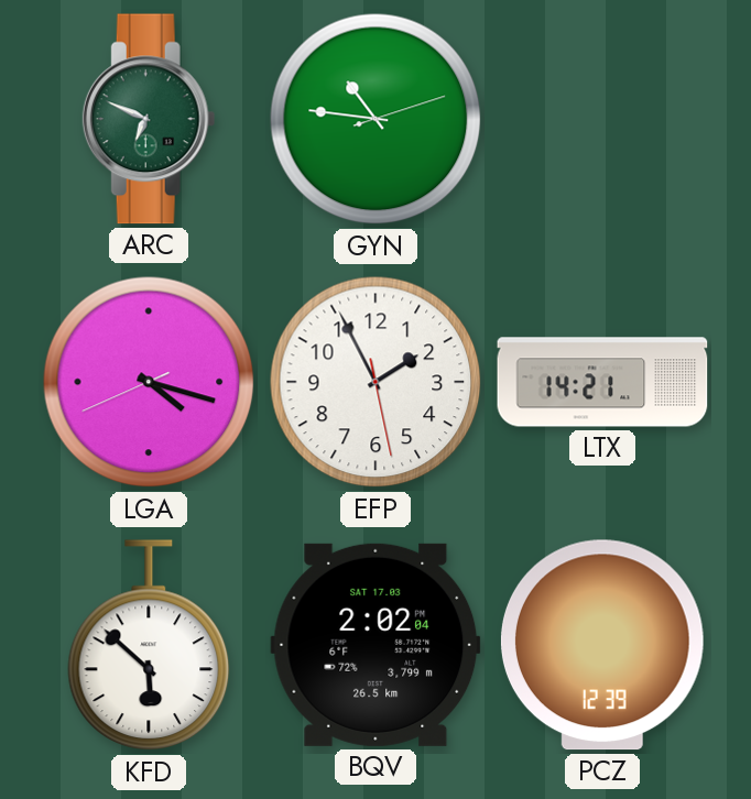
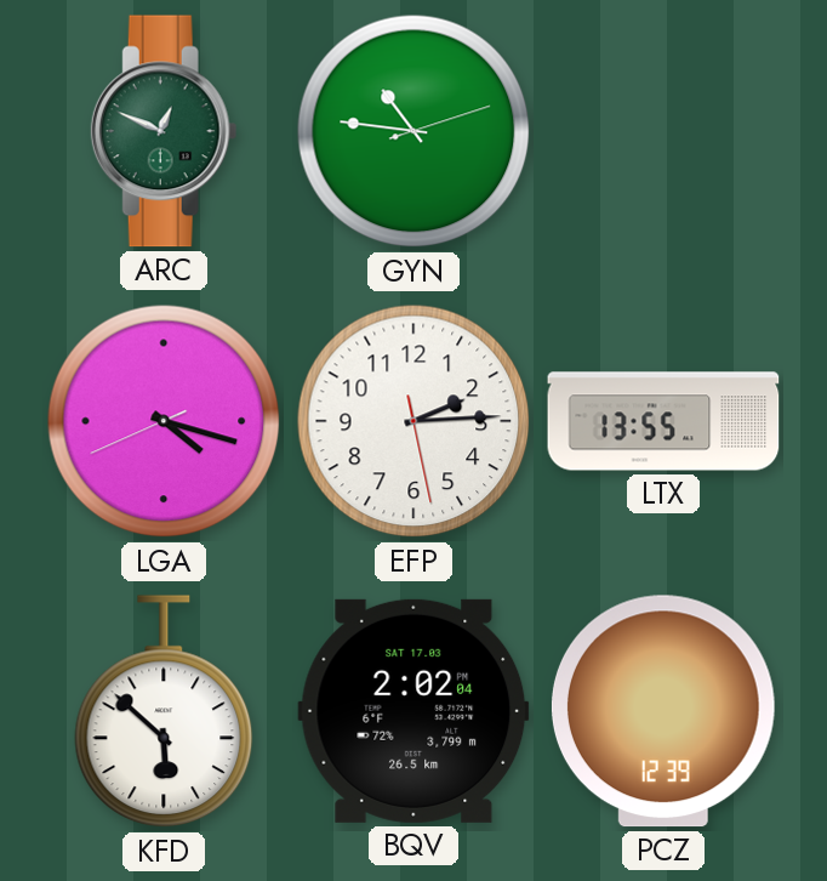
ARC: 6:49 -> 12:49
EFP: 1:55 -> 2:14
LTX: 14:21 -> 13:55
